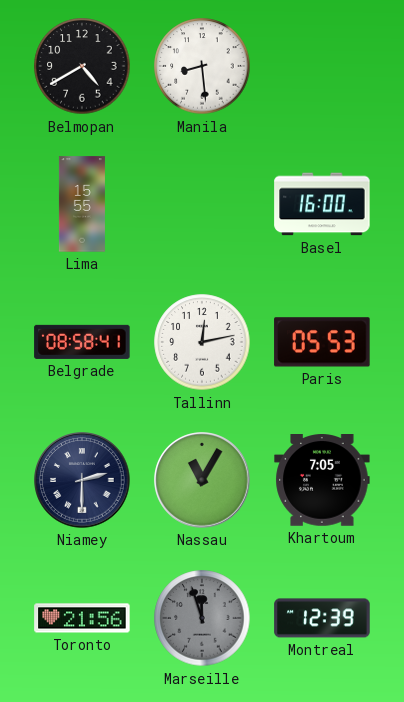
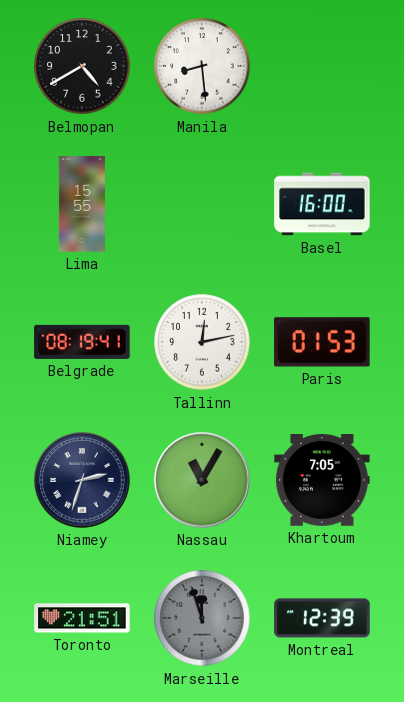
Belgrade: 08:58 -> 08:19
Paris: 05:53 -> 01:53
Niamey: 2:30 -> 2:33
Toronto: 21:56 -> 21:51
